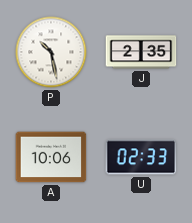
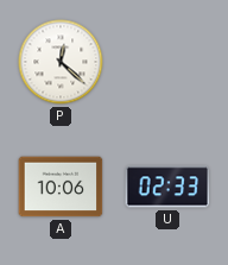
P: 10:28 -> 12:22
J: 2:35 -> none
